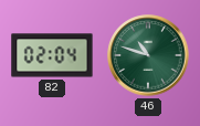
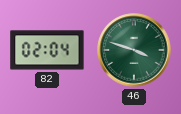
46: 10:48 -> 3:48
